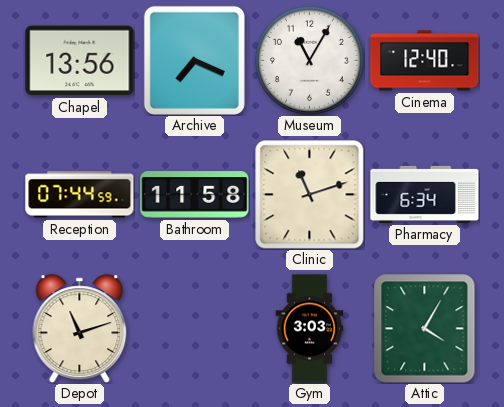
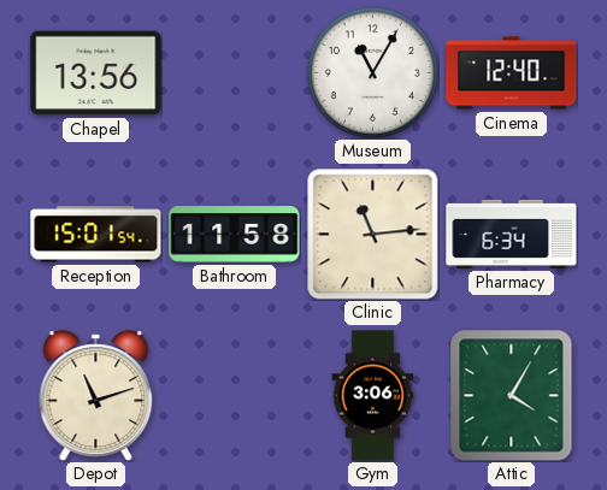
Archive: 7:19 -> none
Reception: 07:44 -> 15:01
Clinic: 11:12 -> 11:14
Gym: 3:03 -> 3:06
